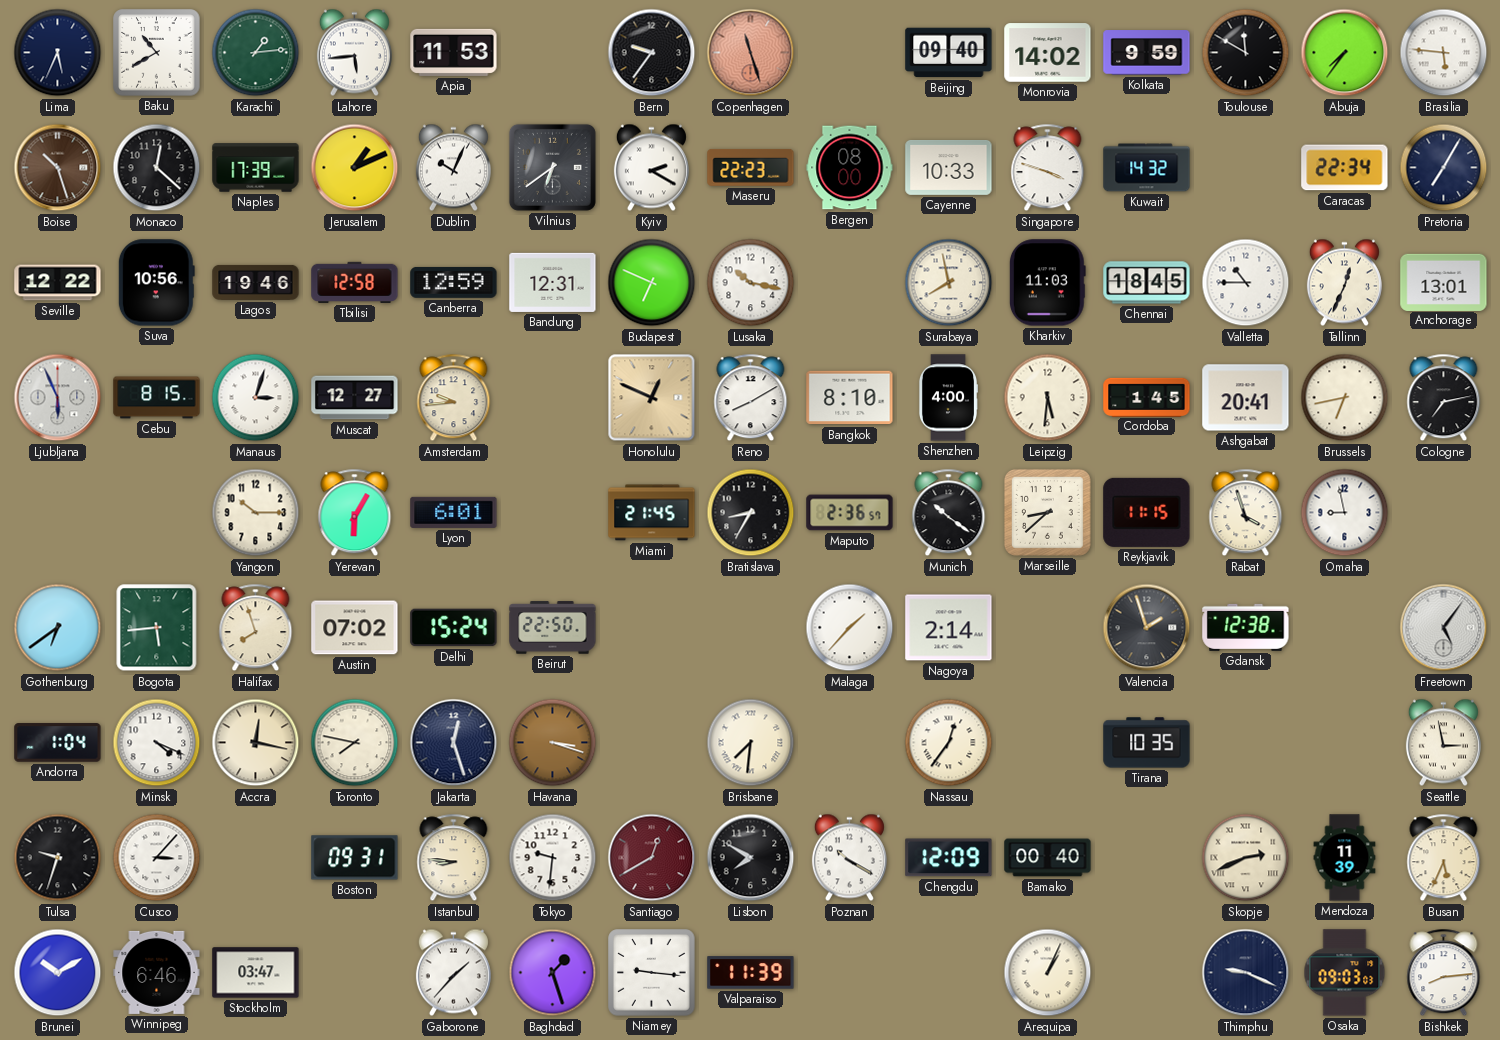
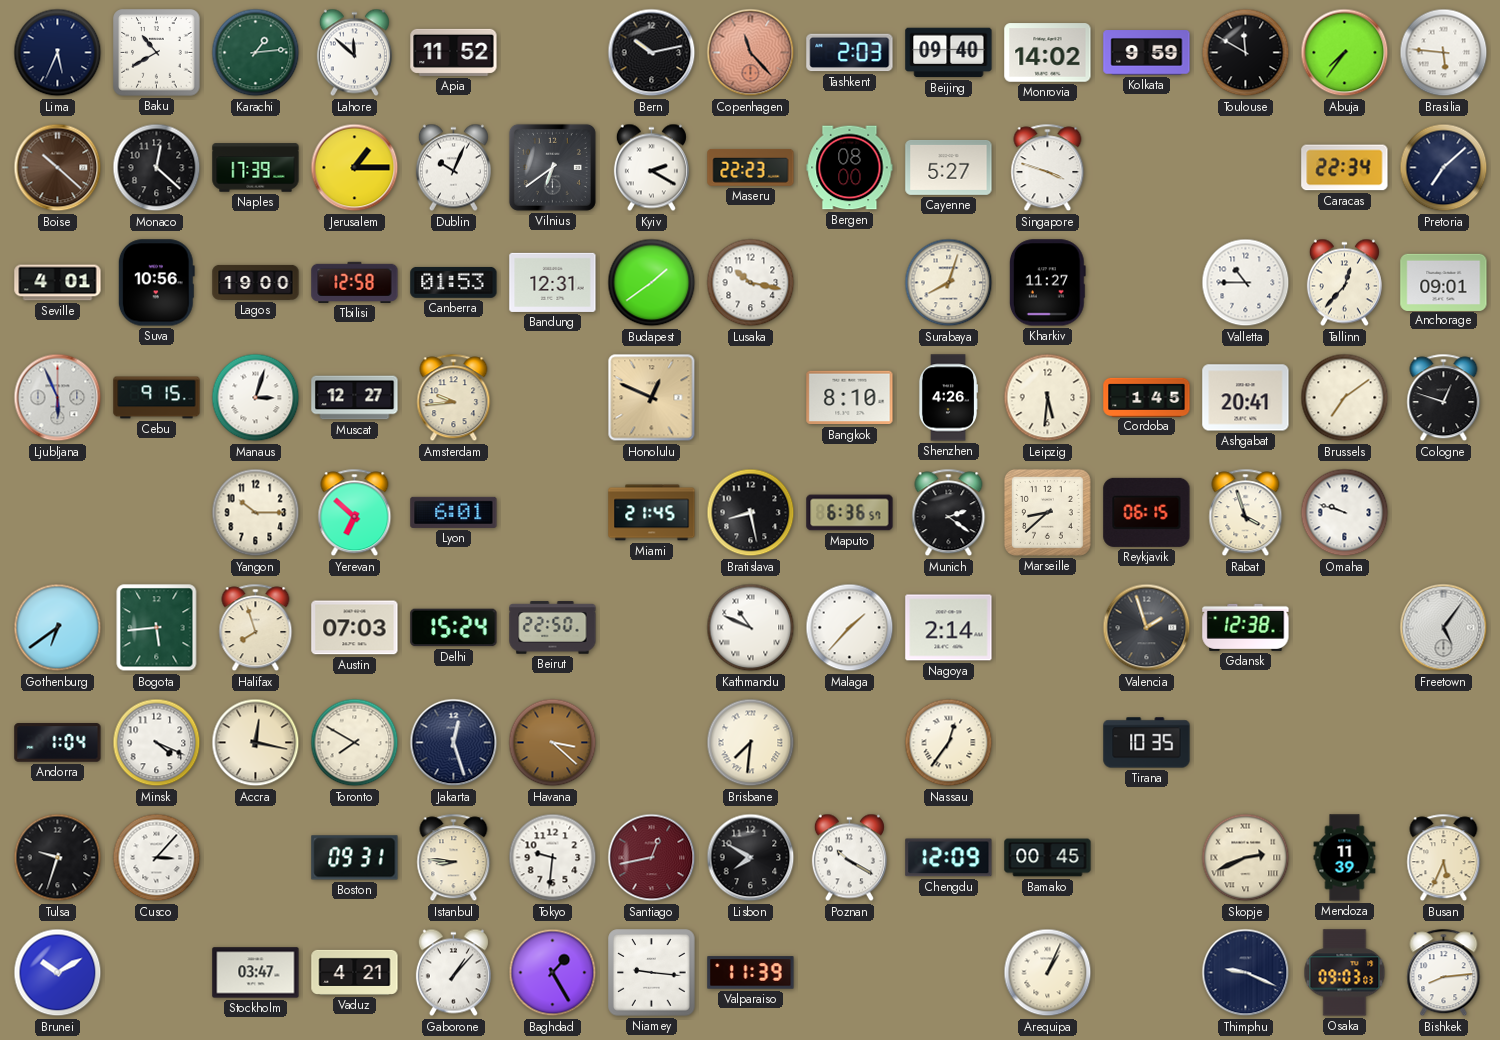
Lahore: 5:44 -> 11:52
Apia: 11:53 -> 11:52
Bern: 9:36 -> 10:13
Copenhagen: 11:27 -> 11:23
Tashkent: none -> 2:03
Boise: 10:27 -> 10:22
Jerusalem: 1:11 -> 1:15
Cayenne: 10:33 -> 5:27
Kuwait: 14:32 -> none
Pretoria: 7:05 -> 7:08
Seville: 12:22 -> 4:01
Lagos: 19:46 -> 19:00
Canberra: 12:59 -> 01:53
Budapest: 6:49 -> 1:39
Surabaya: 7:58 -> 8:03
Kharkiv: 11:03 -> 11:27
Chennai: 18:45 -> none
Tallinn: 12:34 -> 12:37
Anchorage: 13:01 -> 09:01
Cebu: 8:15 -> 9:15
Reno: 8:10 -> none
Shenzhen: 4:00 -> 4:26
Brussels: 6:43 -> 7:09
Cologne: 7:13 -> 12:48
Yerevan: 6:05 -> 6:52
Bratislava: 8:35 -> 8:28
Maputo: 2:36 -> 6:36
Munich: 10:21 -> 2:21
Reykjavik: 11:15 -> 06:15
Omaha: 8:58 -> 9:48
Austin: 07:02 -> 07:03
Kathmandu: none -> 10:49
Toronto: 7:47 -> 7:50
Havana: 3:18 -> 3:22
Seattle: 2:58 -> none
Santiago: 12:40 -> 12:43
Bamako: 00:40 -> 00:45
Winnipeg: 6:46 -> none
Vaduz: none -> 4:21
Gaborone: 1:37 -> 1:07
Baghdad: 1:27 -> 1:25
